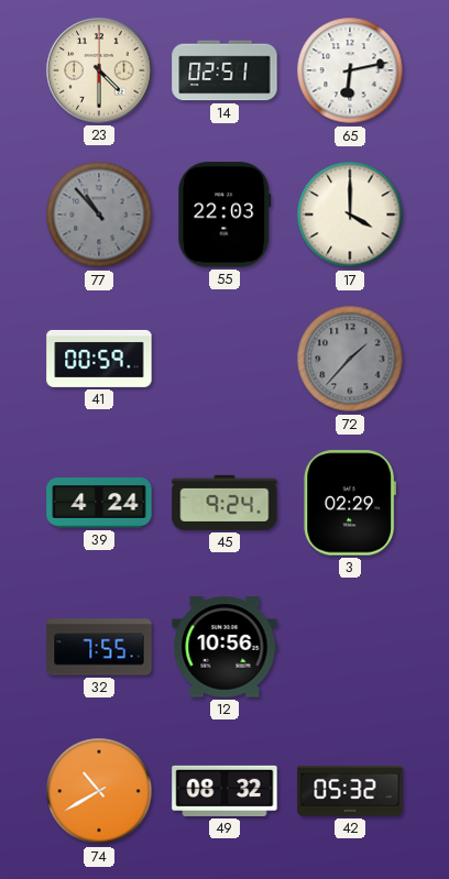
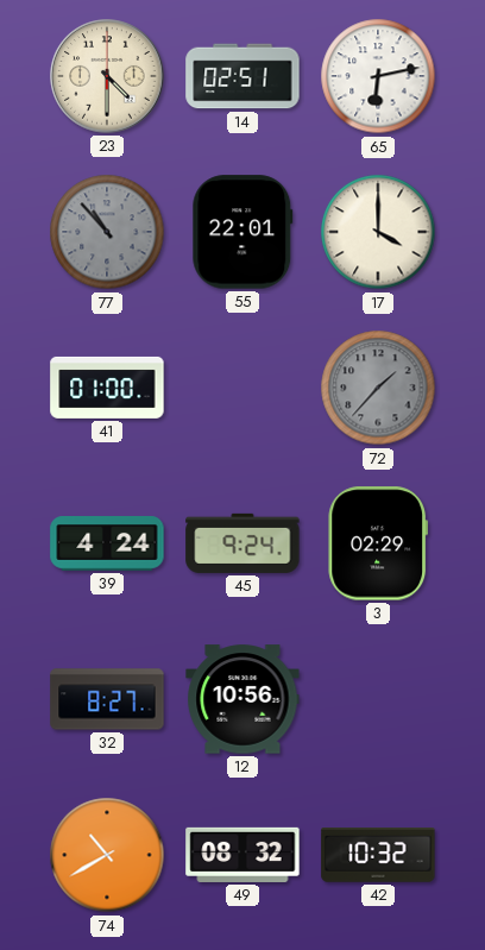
55: 22:03 -> 22:01
41: 00:59 -> 01:00
32: 7:55 -> 8:27
42: 05:32 -> 10:32
